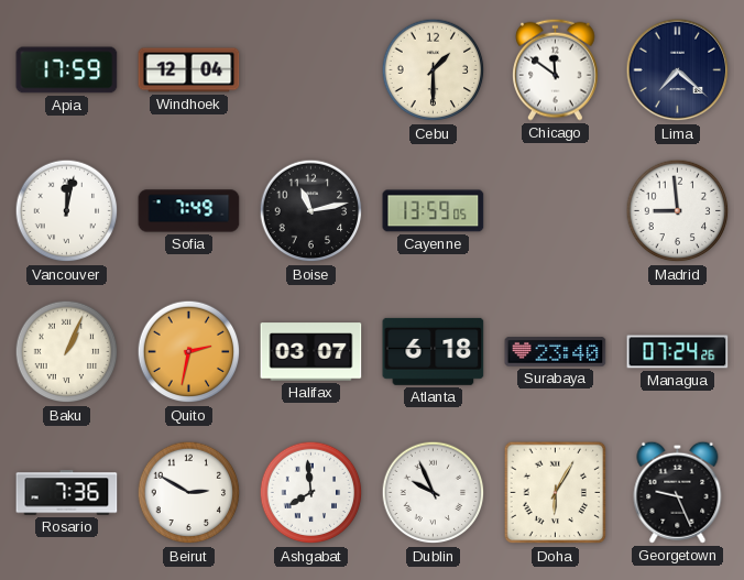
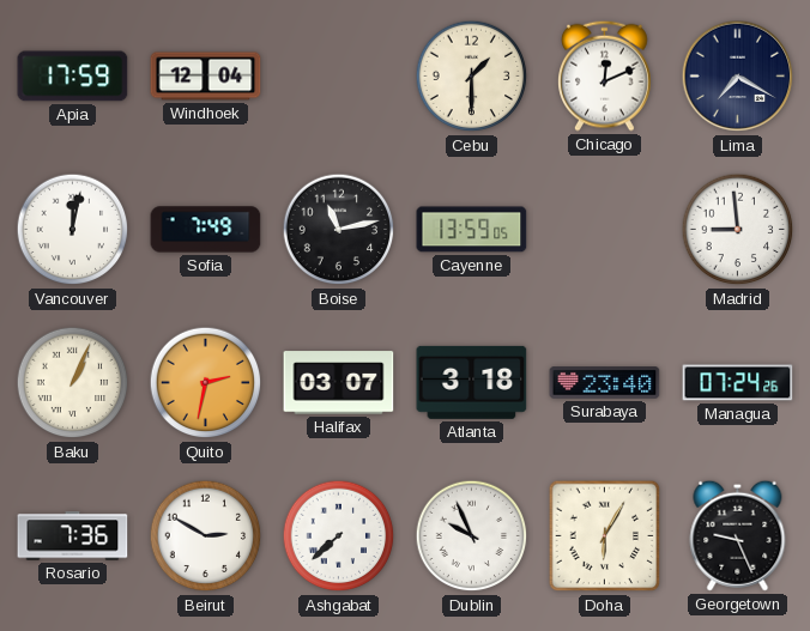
Chicago: 11:51 -> 12:11
Lima: 7:22 -> 7:20
Atlanta: 6:18 -> 3:18
Ashgabat: 7:59 -> 7:38
